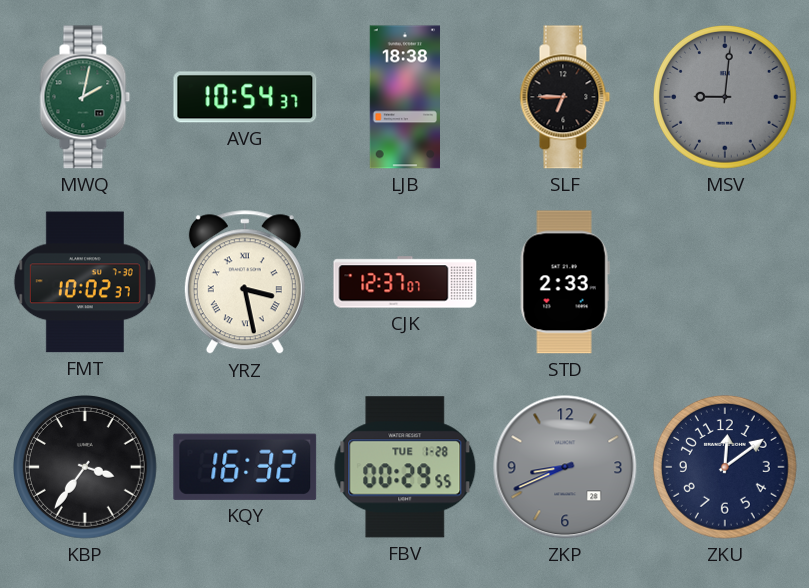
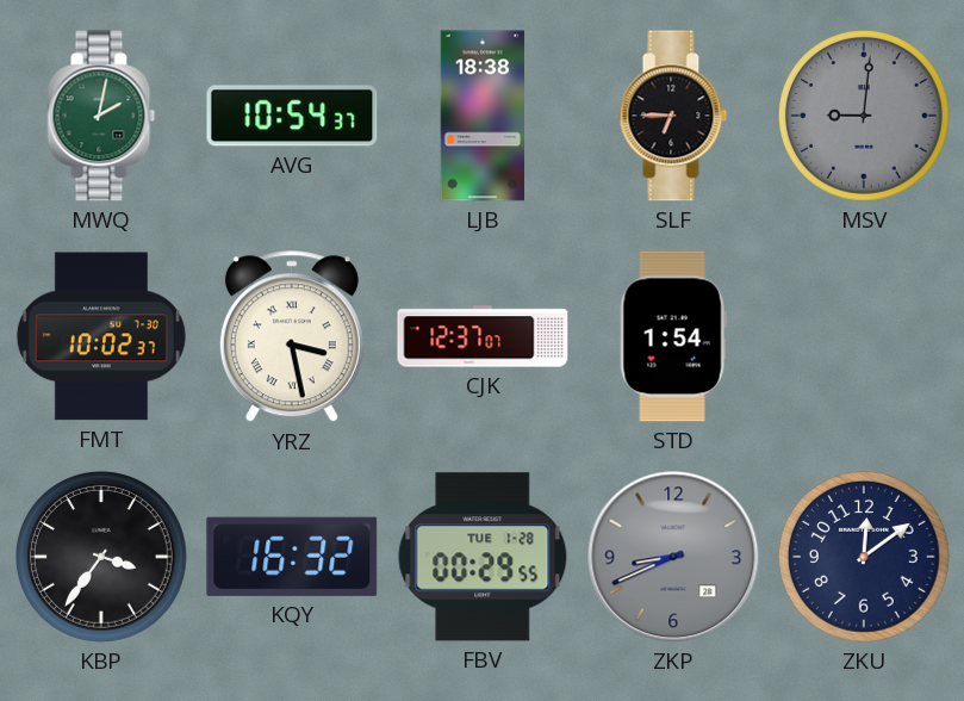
STD: 2:33 -> 1:54
